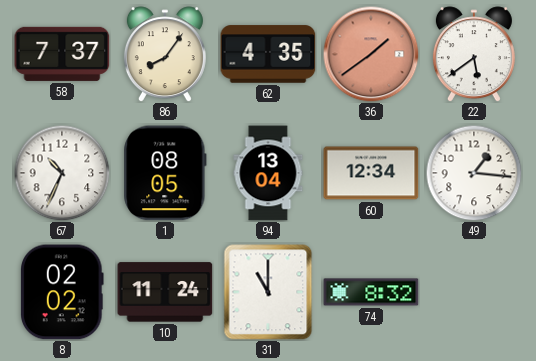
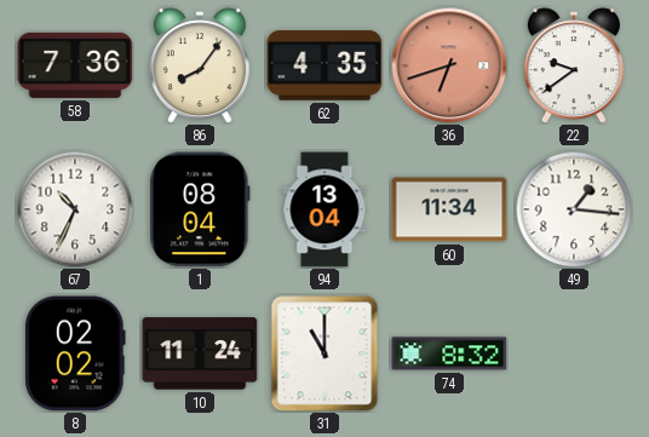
58: 7:37 -> 7:36
36: 1:39 -> 6:42
22: 5:39 -> 9:39
1: 08:05 -> 08:04
60: 12:34 -> 11:34
